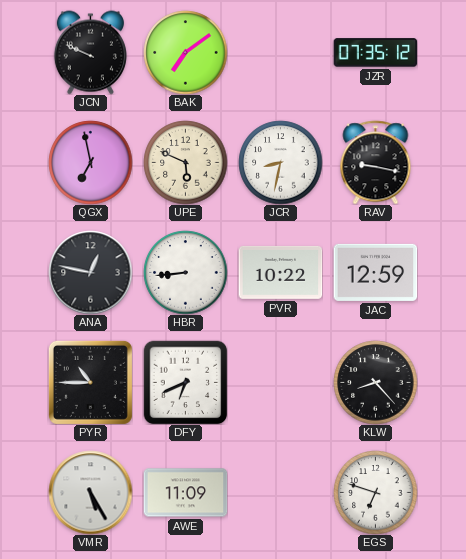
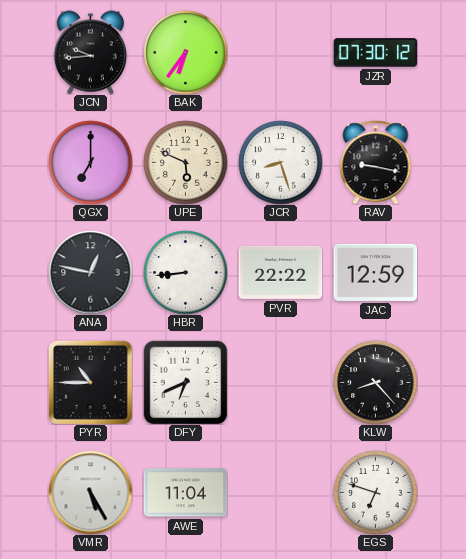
JCN: 9:49 -> 9:44
BAK: 7:09 -> 6:36
JZR: 07:35 -> 07:30
QGX: 6:58 -> 7:00
JCR: 8:32 -> 8:27
PVR: 10:22 -> 22:22
AWE: 11:09 -> 11:04
